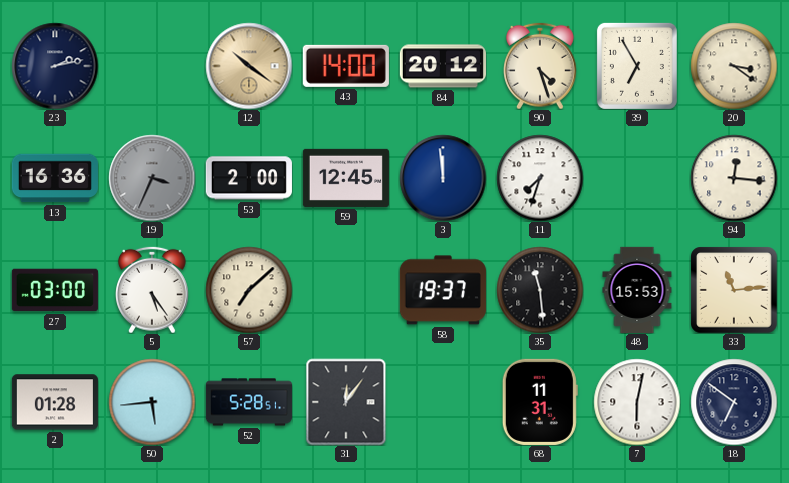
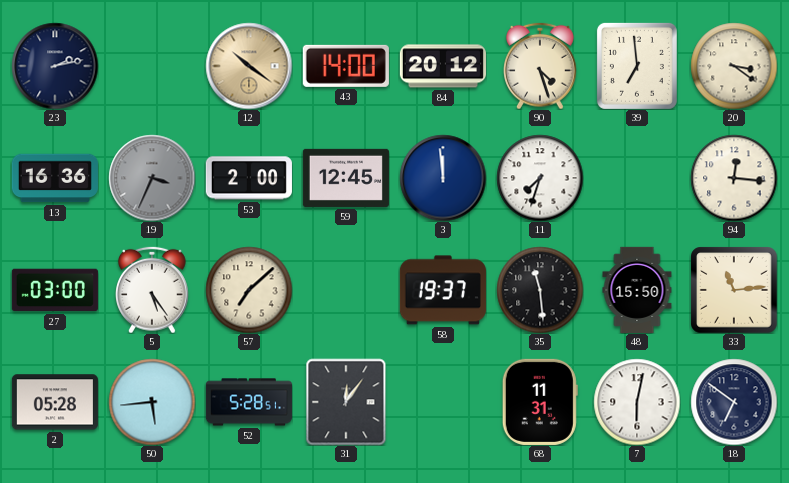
39: 6:55 -> 6:59
48: 15:53 -> 15:50
2: 01:28 -> 05:28
